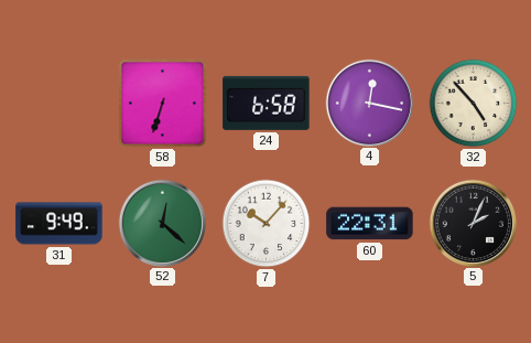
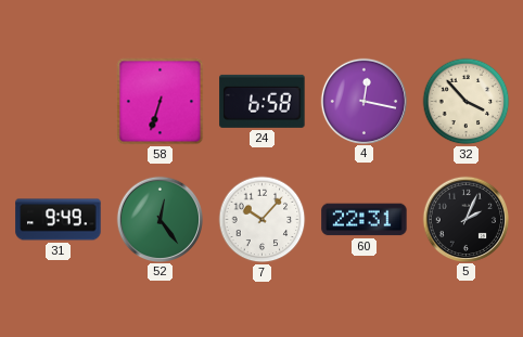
32: 4:53 -> 3:53
52: 12:22 -> 12:24
